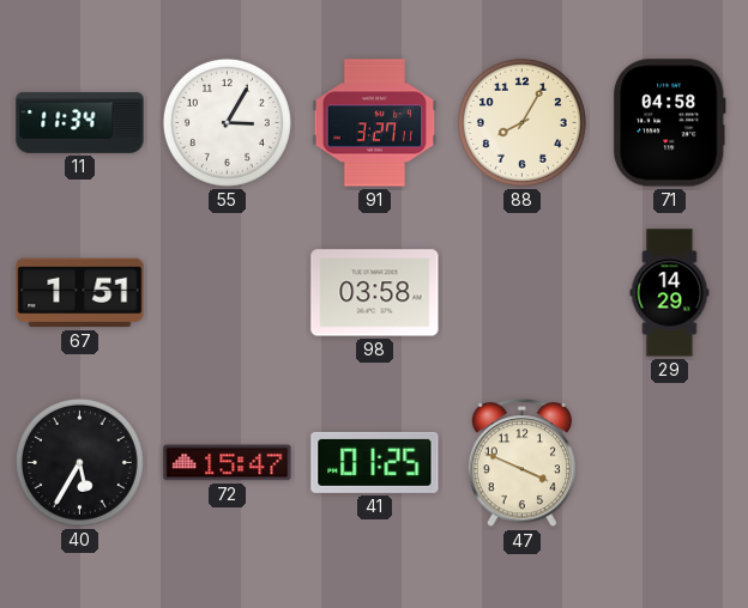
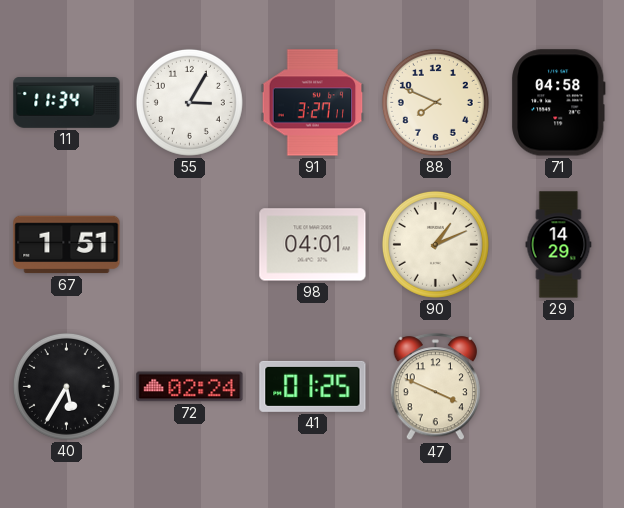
88: 8:05 -> 7:49
98: 03:58 -> 04:01
90: none -> 1:11
72: 15:47 -> 02:24
